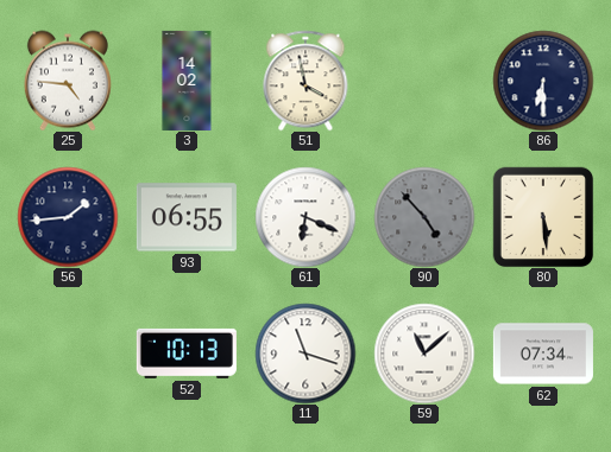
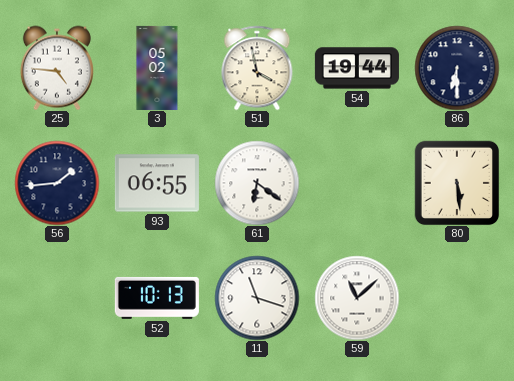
3: 14:02 -> 05:02
54: none -> 19:44
61: 6:19 -> 6:21
90: 4:53 -> none
62: 07:34 -> none
